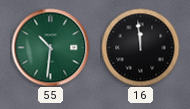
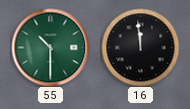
55: 10:31 -> 10:30
